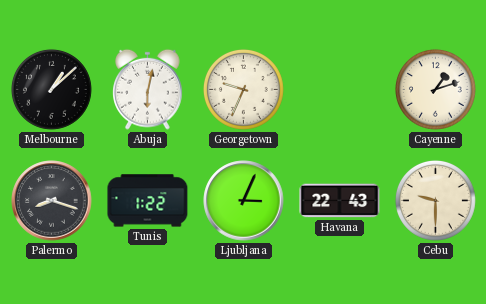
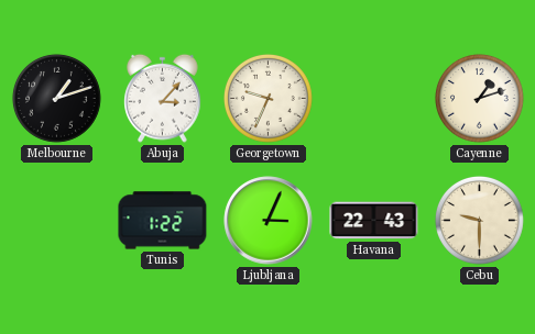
Melbourne: 1:08 -> 1:12
Abuja: 6:02 -> 3:07
Palermo: 8:18 -> none
